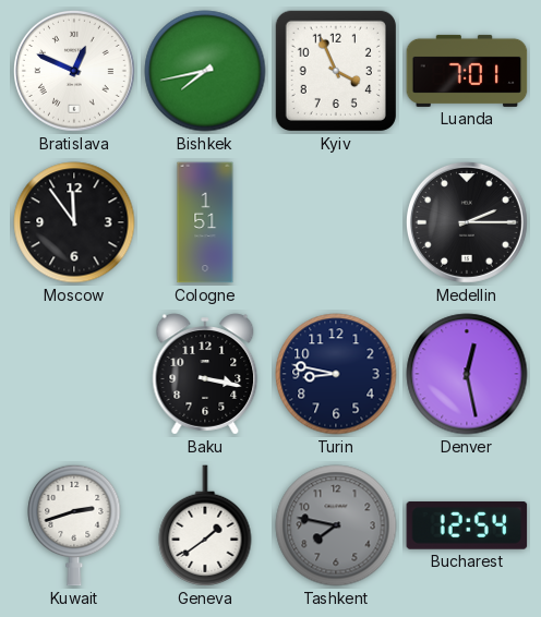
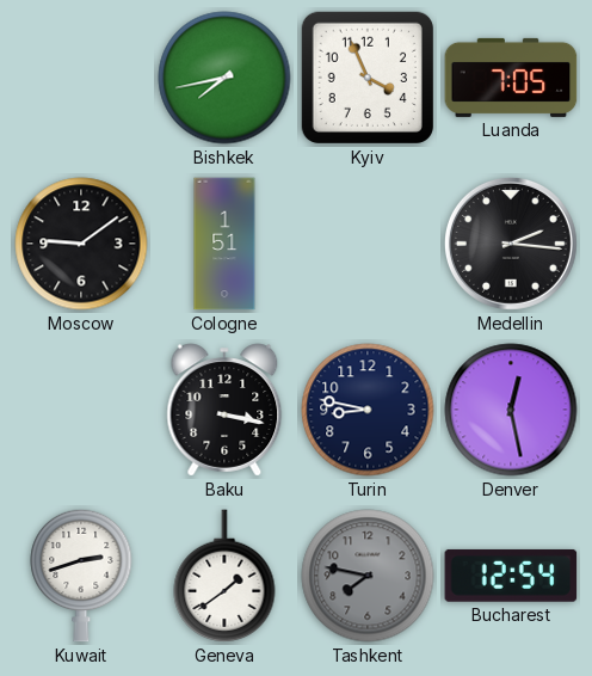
Bratislava: 12:49 -> none
Luanda: 7:01 -> 7:05
Moscow: 11:54 -> 9:09
Medellin: 2:15 -> 2:16
